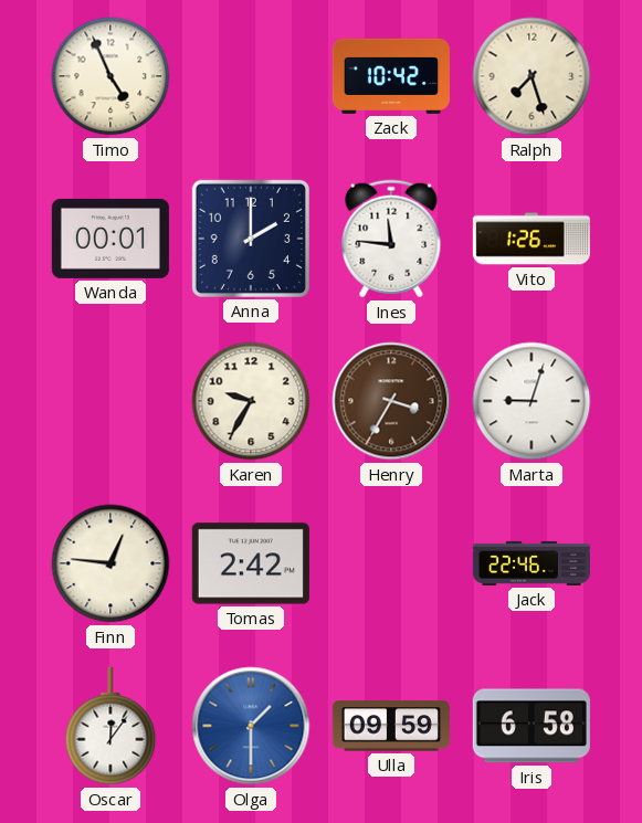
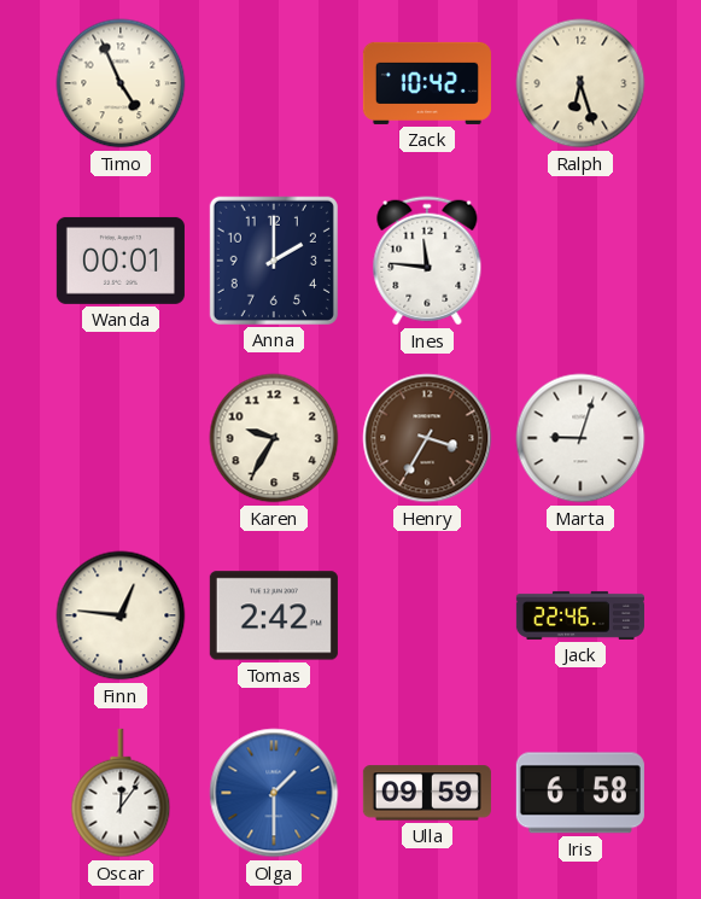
Ralph: 7:27 -> 6:27
Vito: 1:26 -> none
